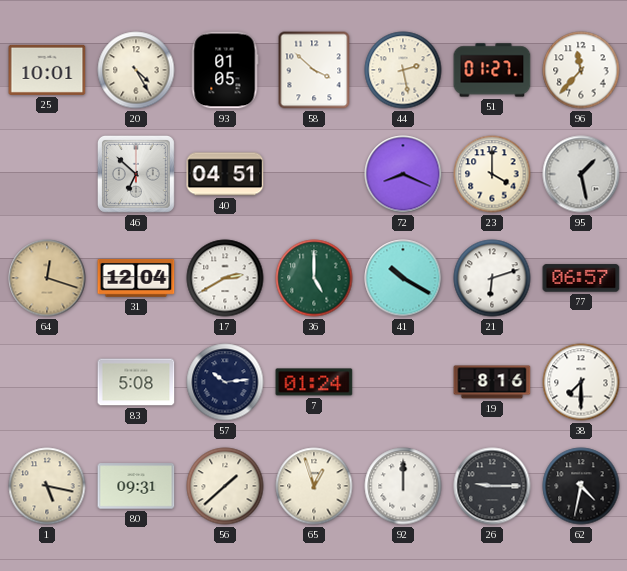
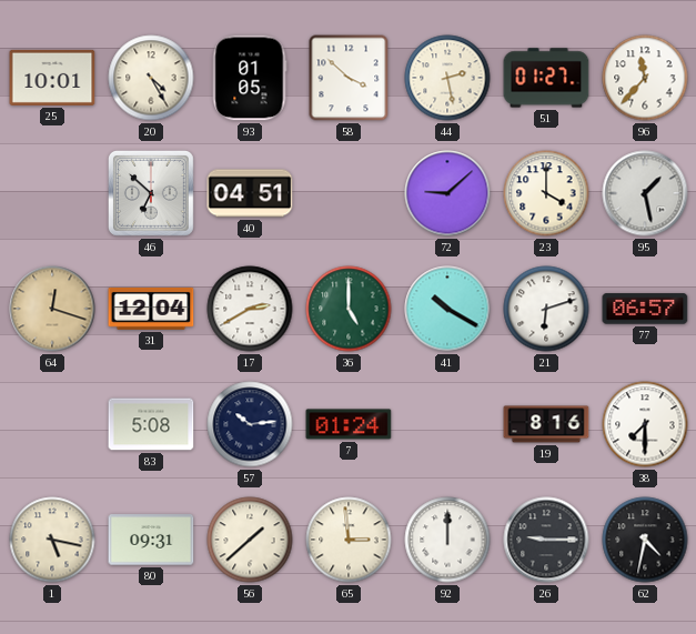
72: 8:19 -> 9:08
65: 12:57 -> 2:59
